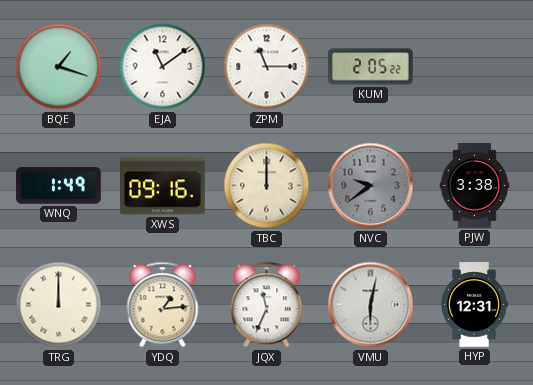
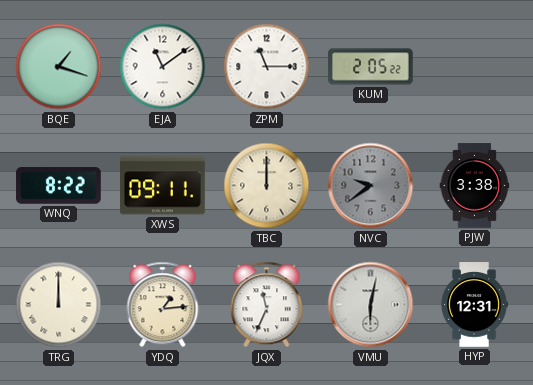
WNQ: 1:49 -> 8:22
XWS: 09:16 -> 09:11
